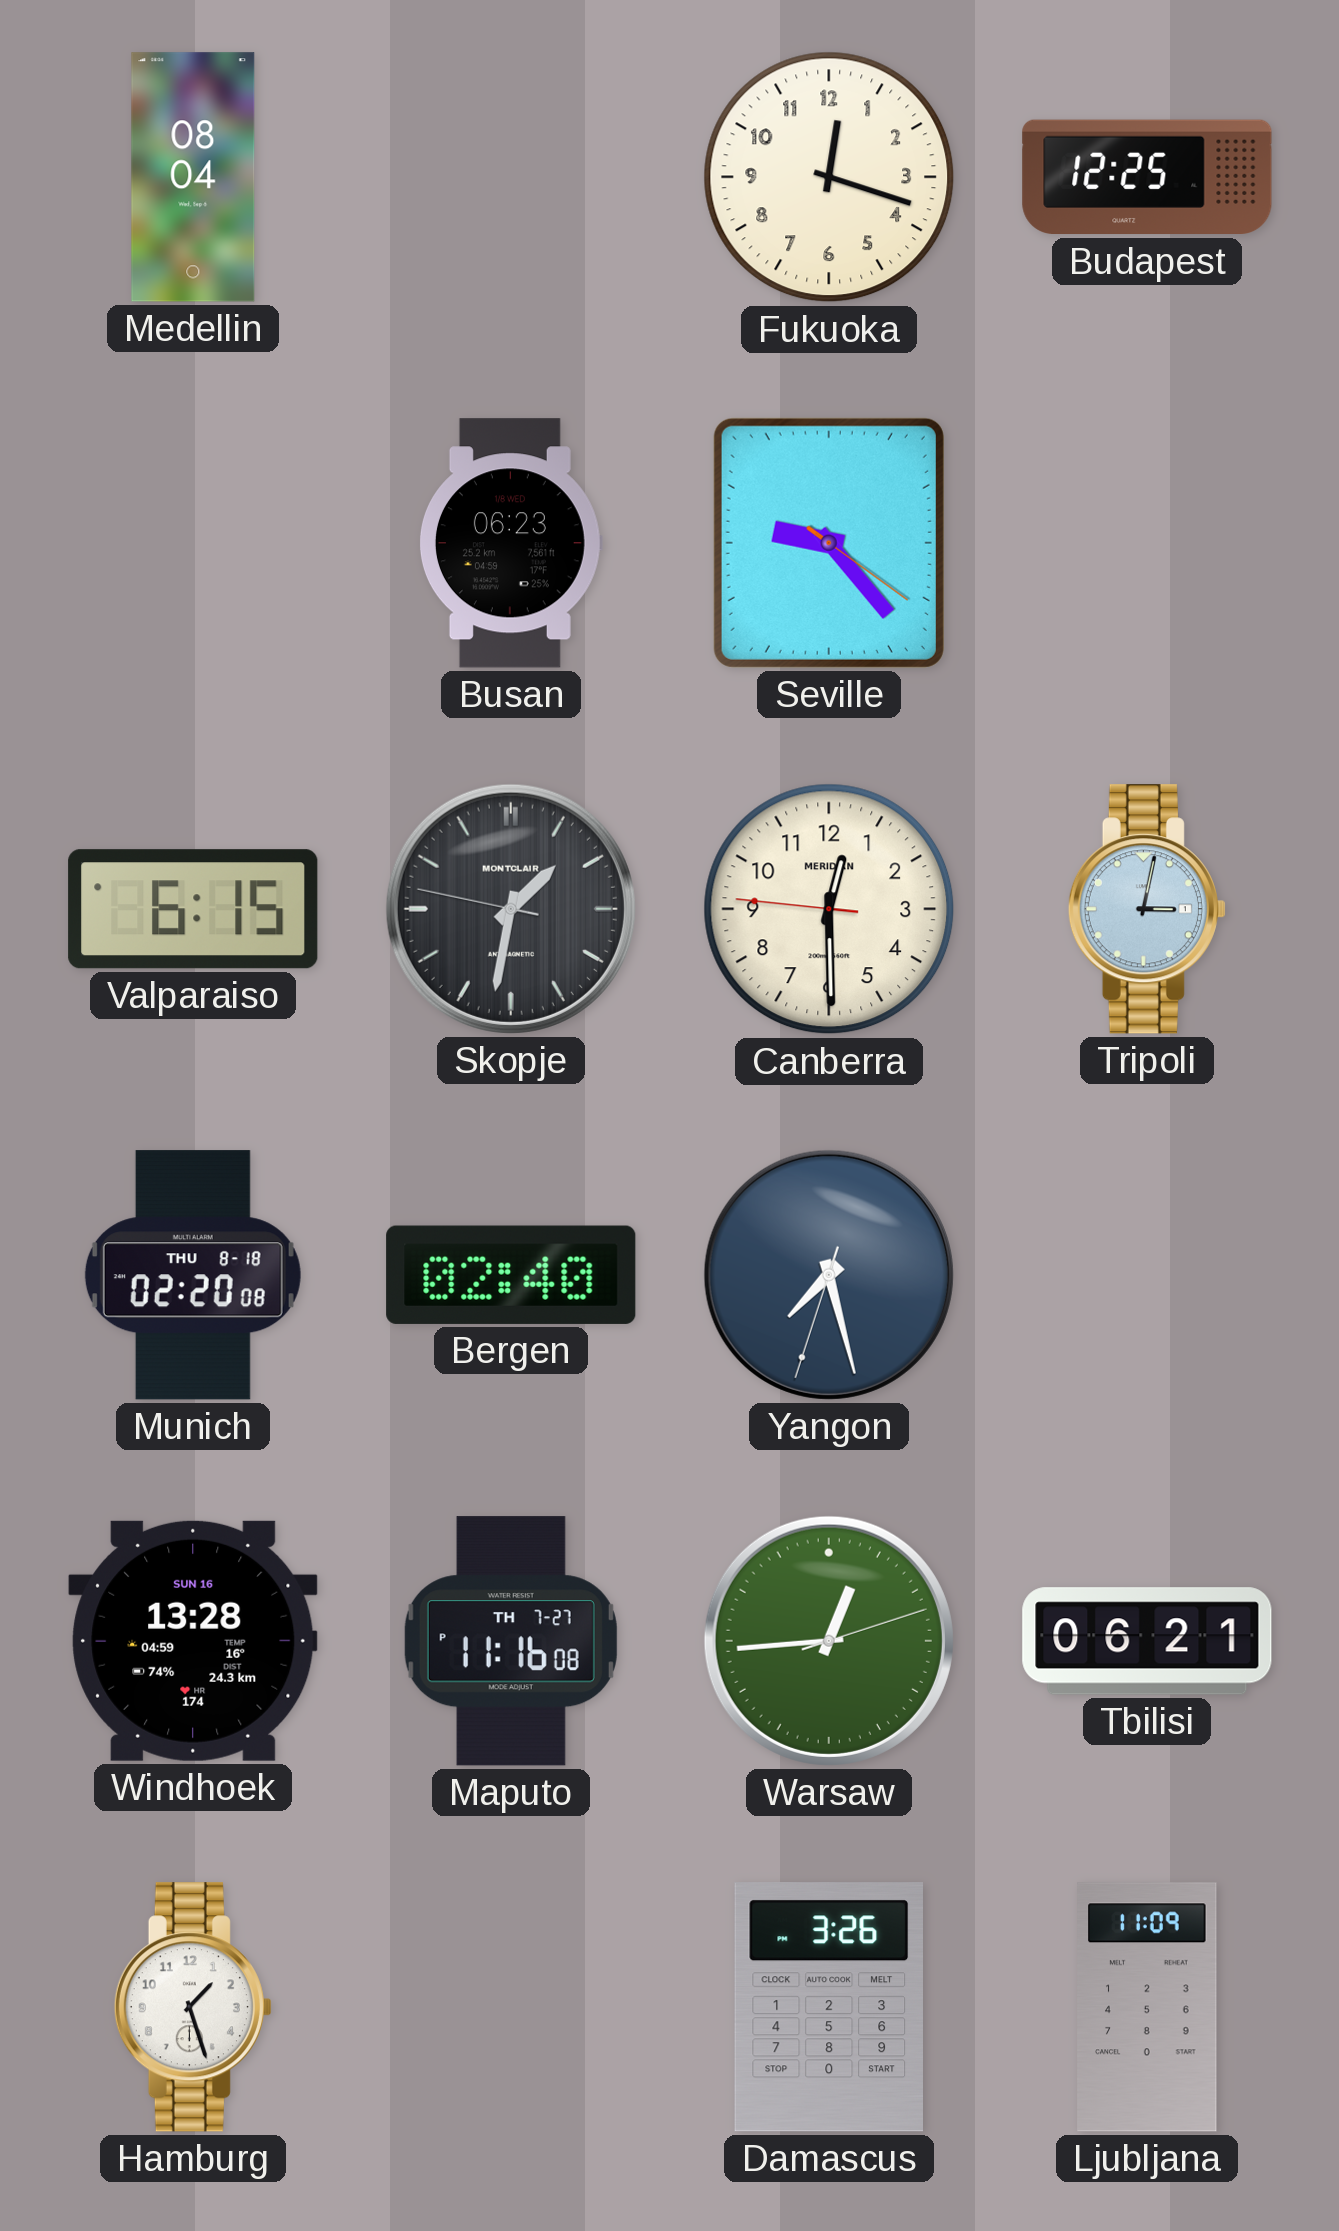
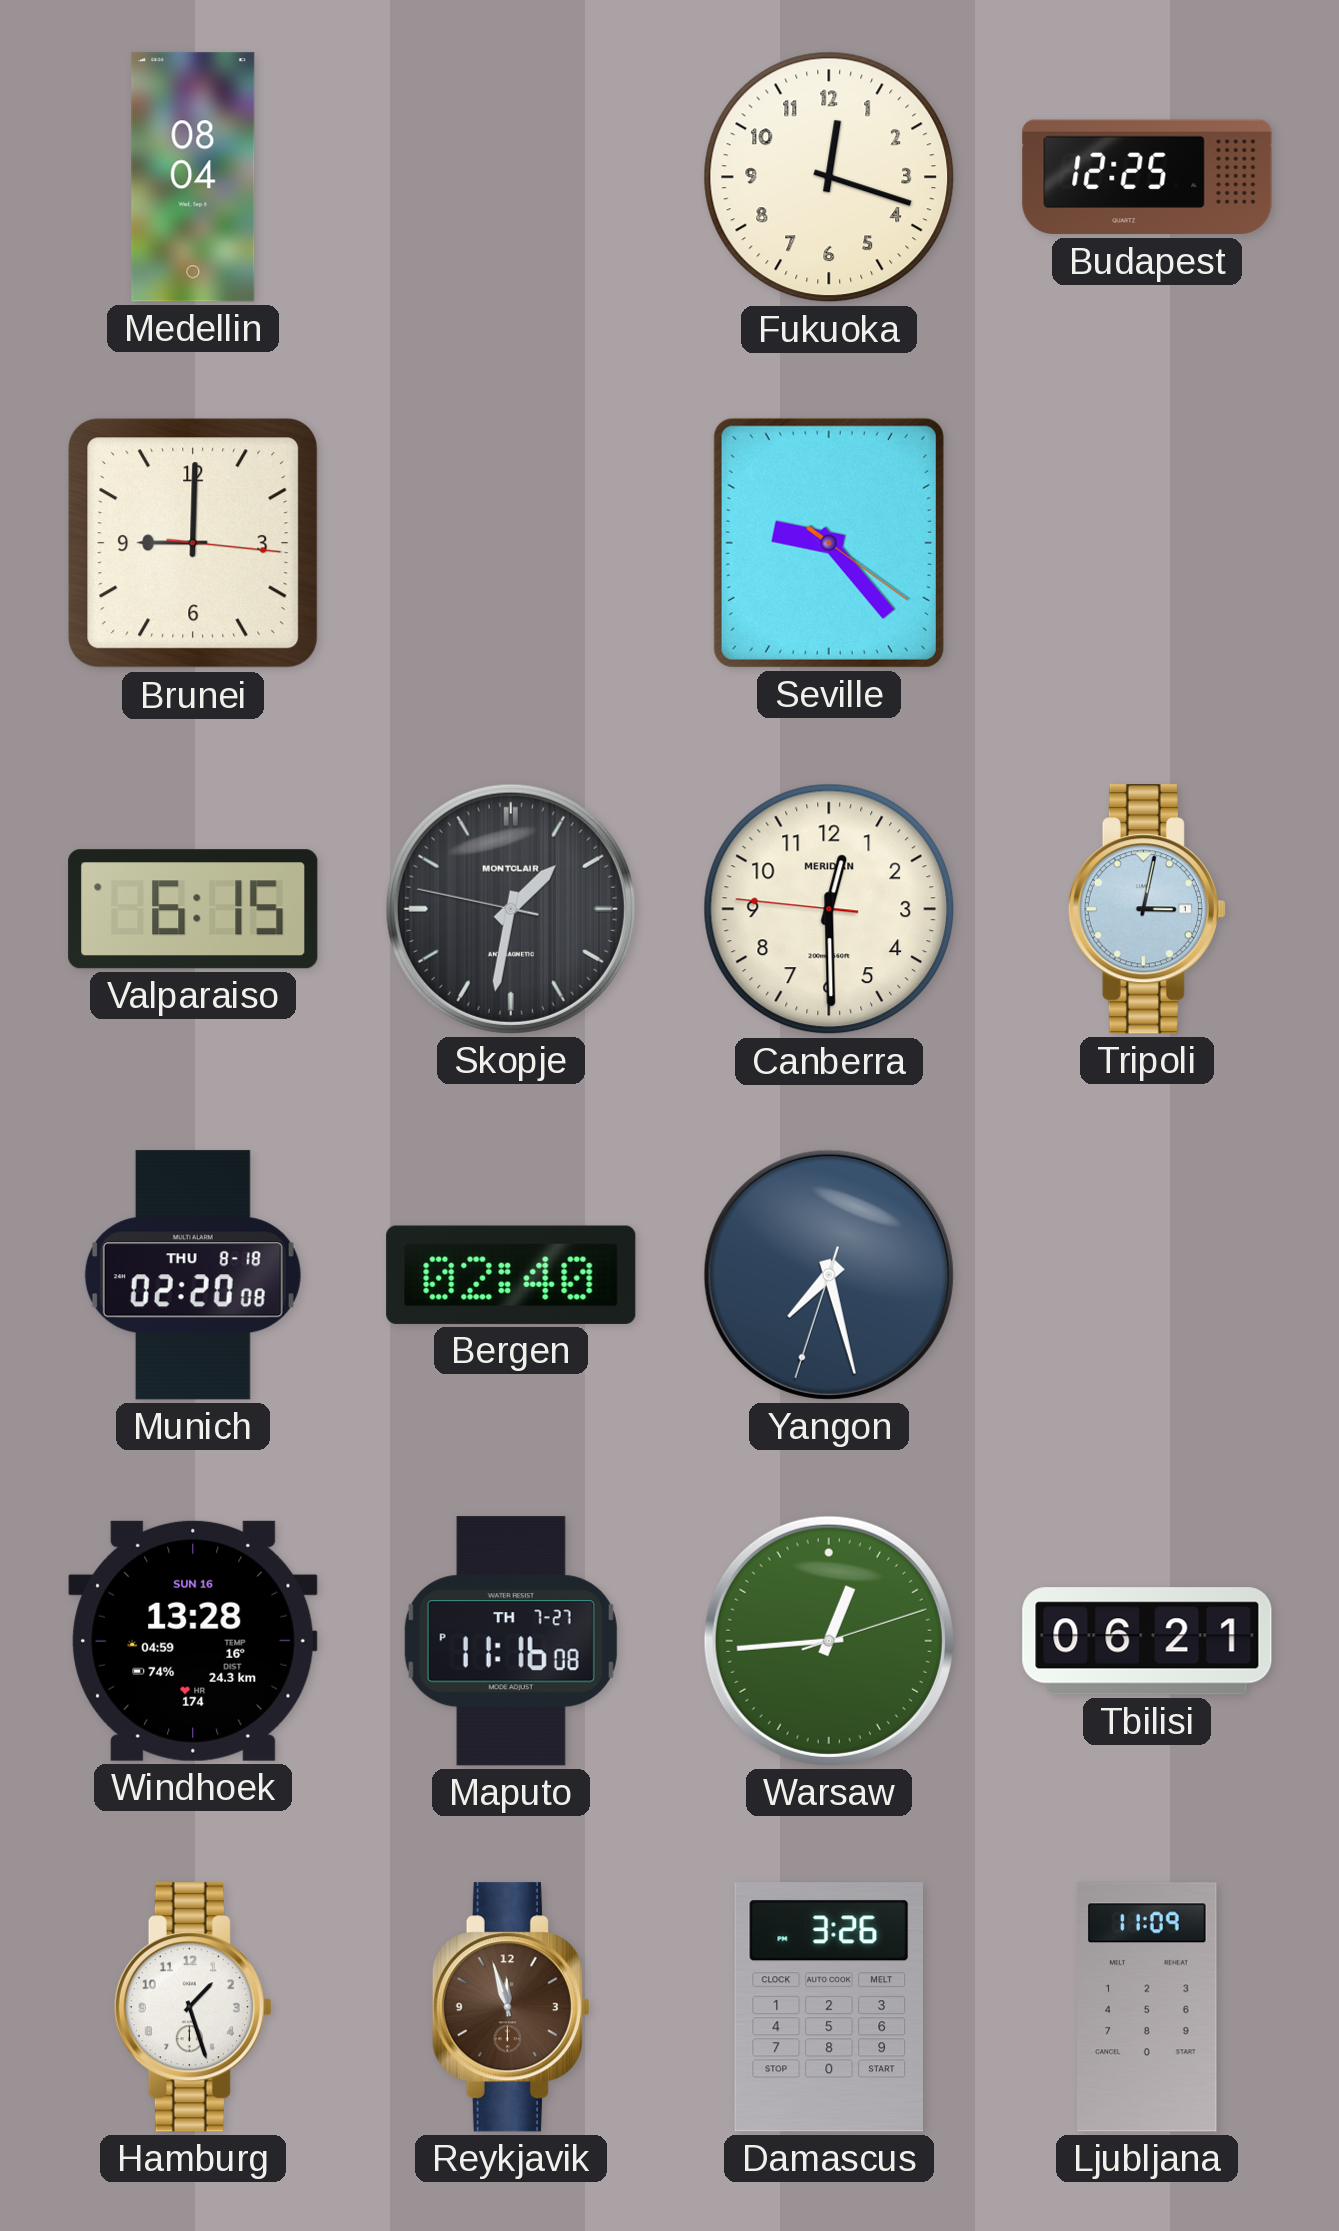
Brunei: none -> 9:00
Busan: 06:23 -> none
Reykjavik: none -> 11:57
